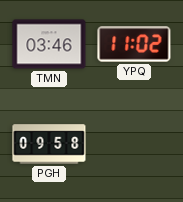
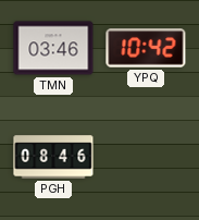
YPQ: 11:02 -> 10:42
PGH: 09:58 -> 08:46
